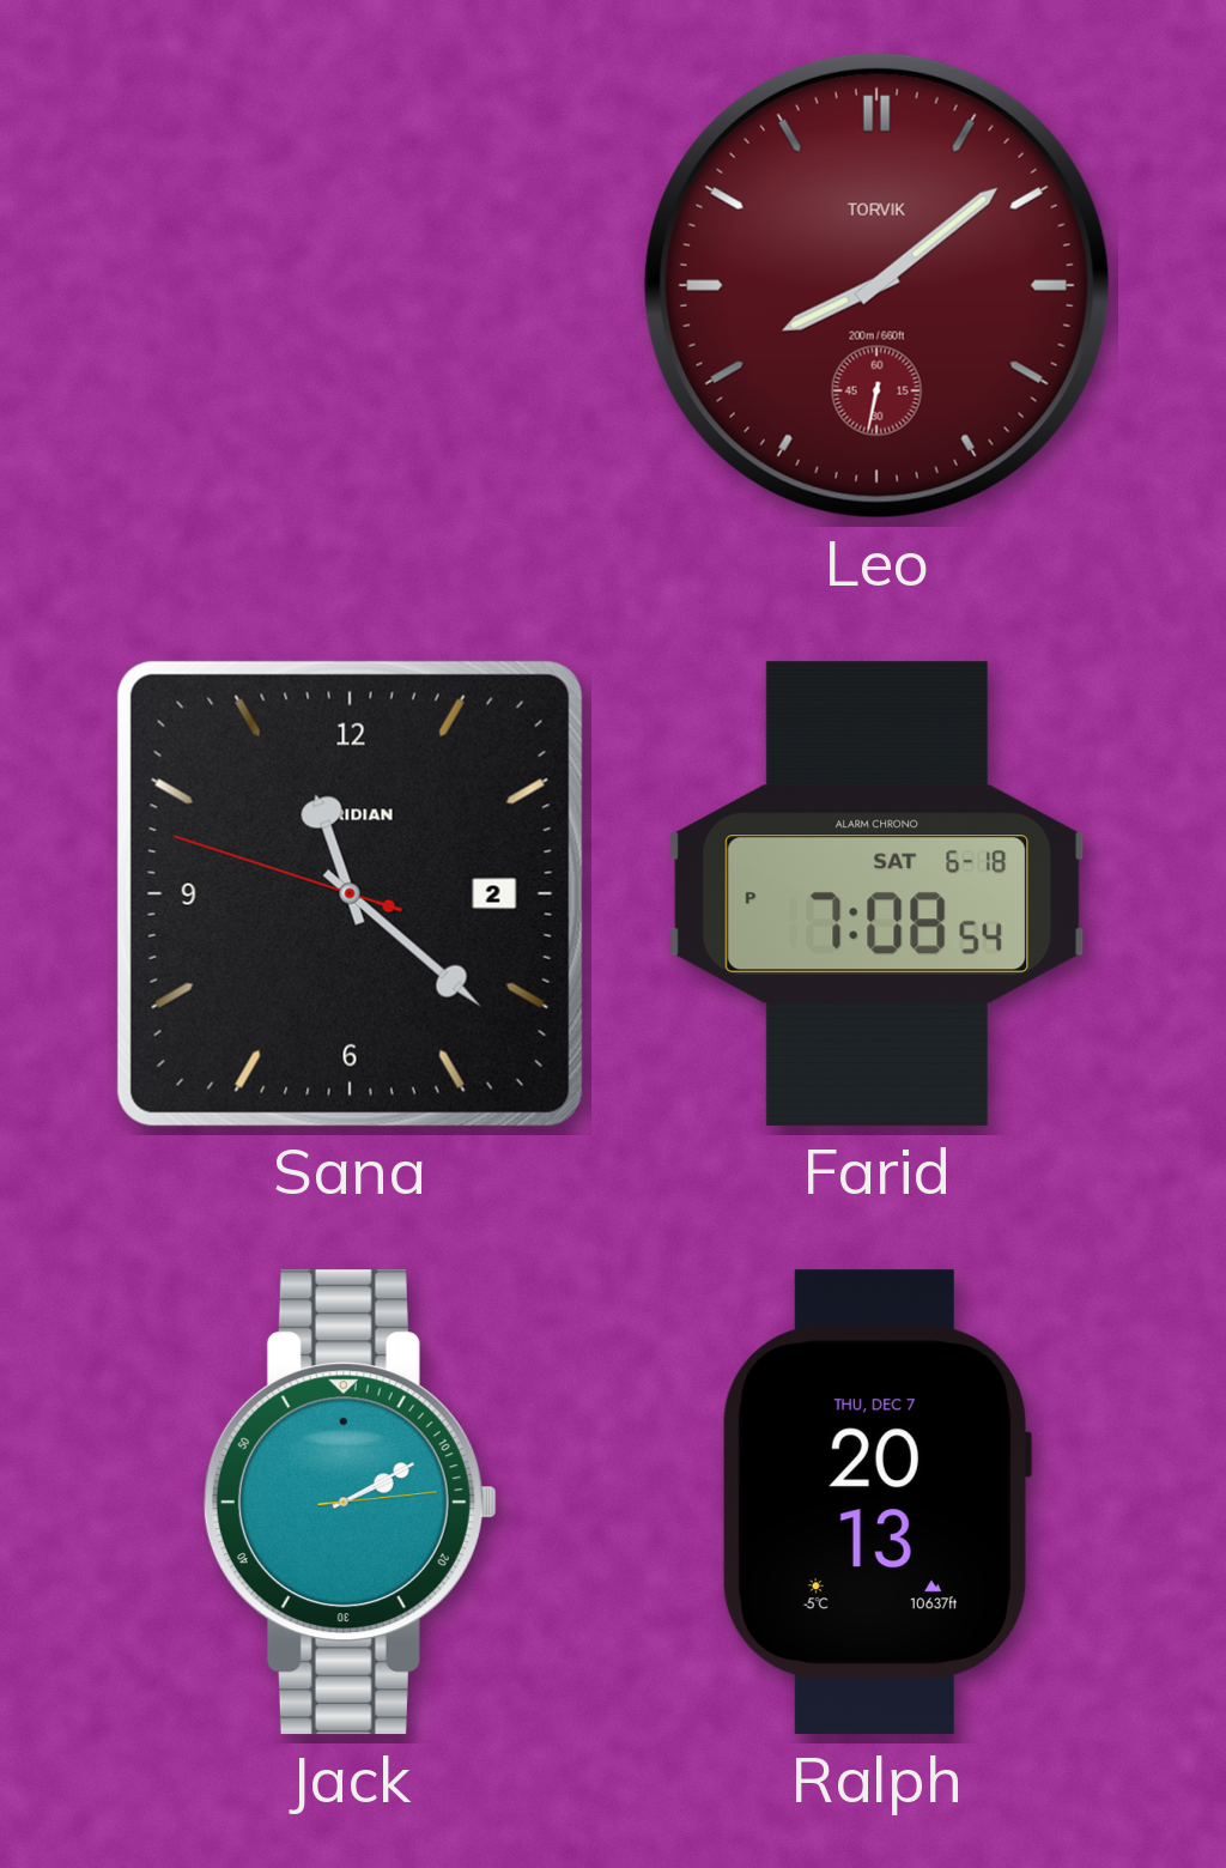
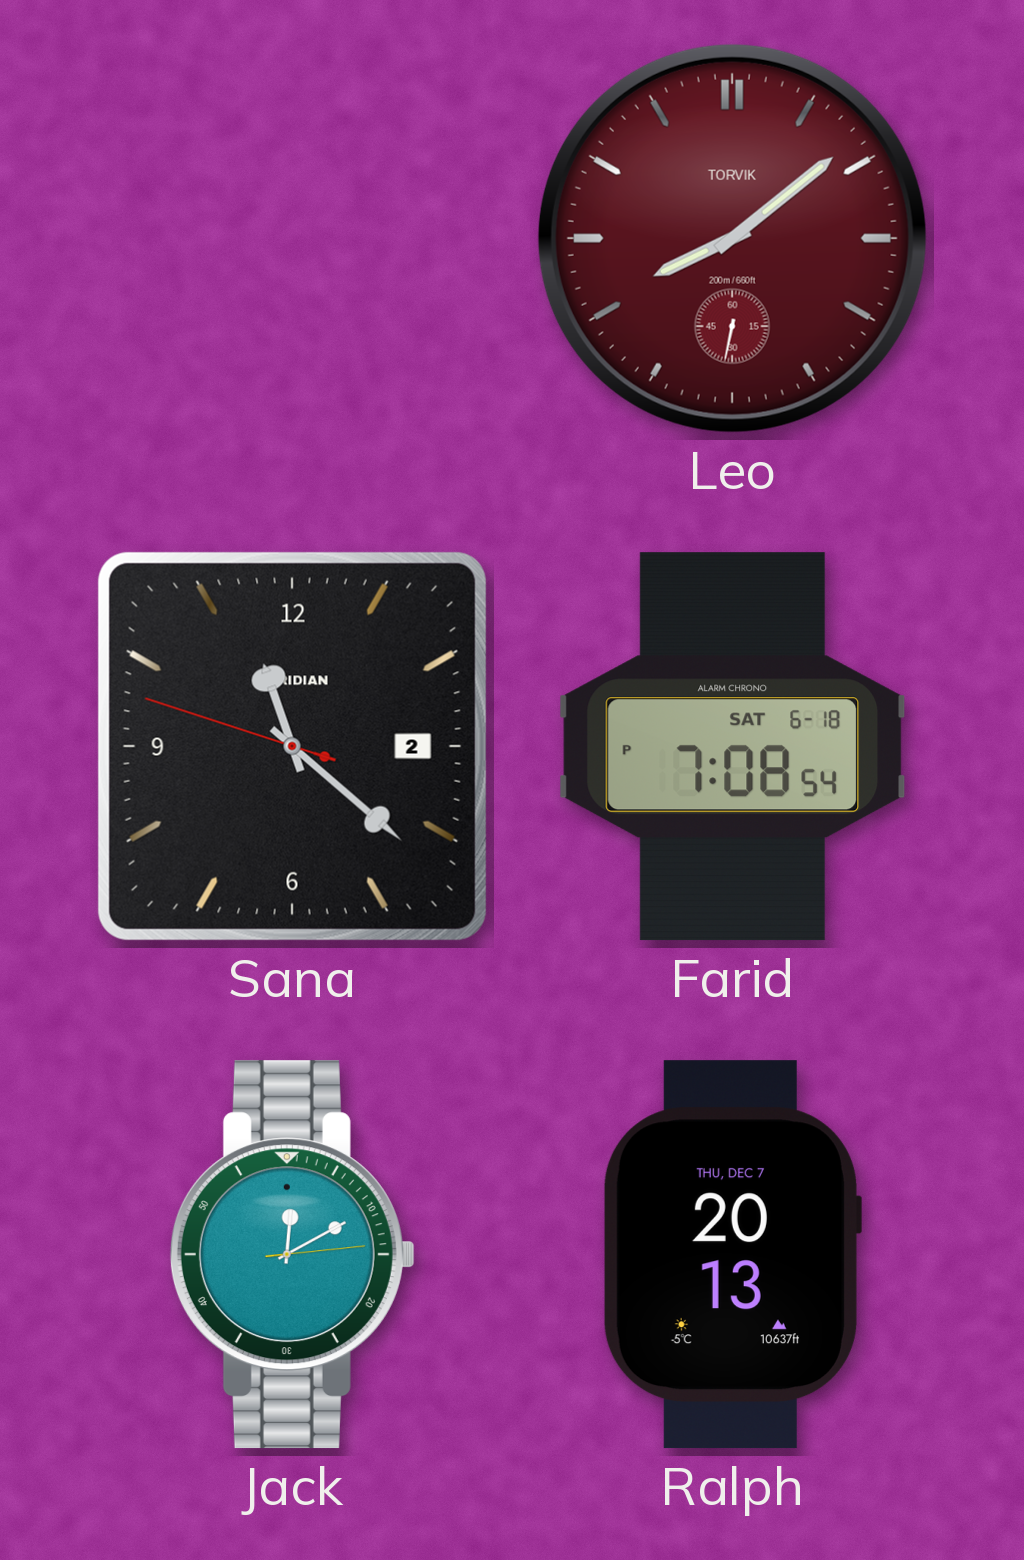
Jack: 2:10 -> 12:10
